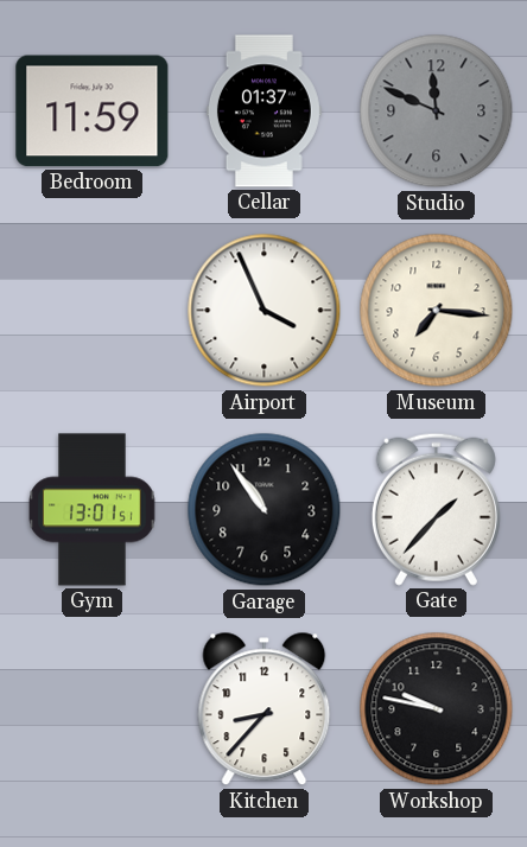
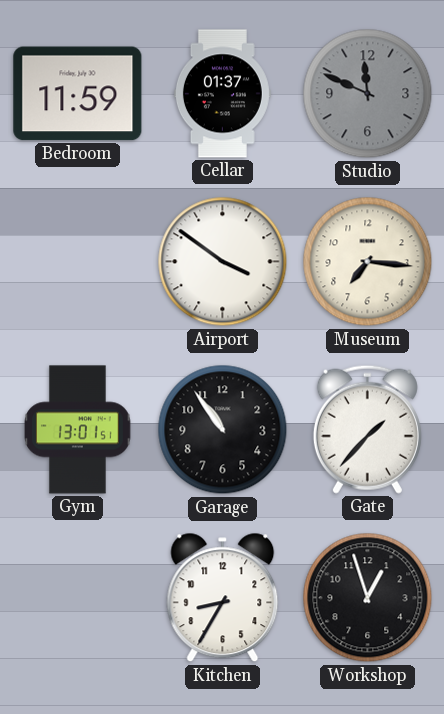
Airport: 3:56 -> 3:51
Kitchen: 8:37 -> 8:35
Workshop: 9:47 -> 12:57
